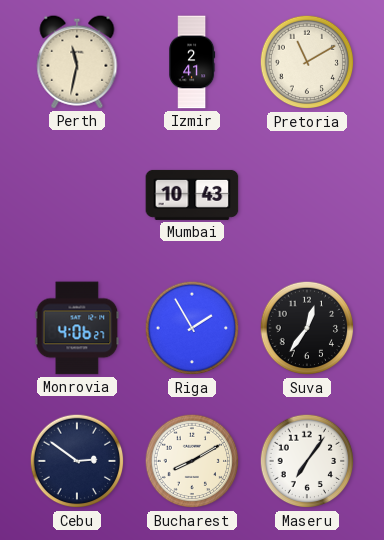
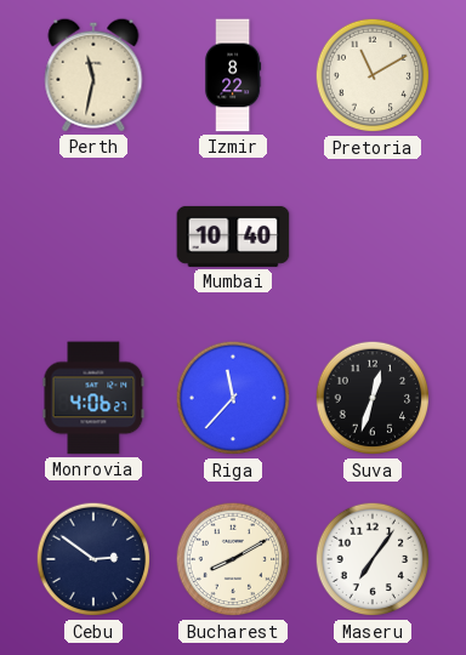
Izmir: 2:41 -> 8:22
Mumbai: 10:43 -> 10:40
Riga: 1:55 -> 11:37
Suva: 12:36 -> 12:33
